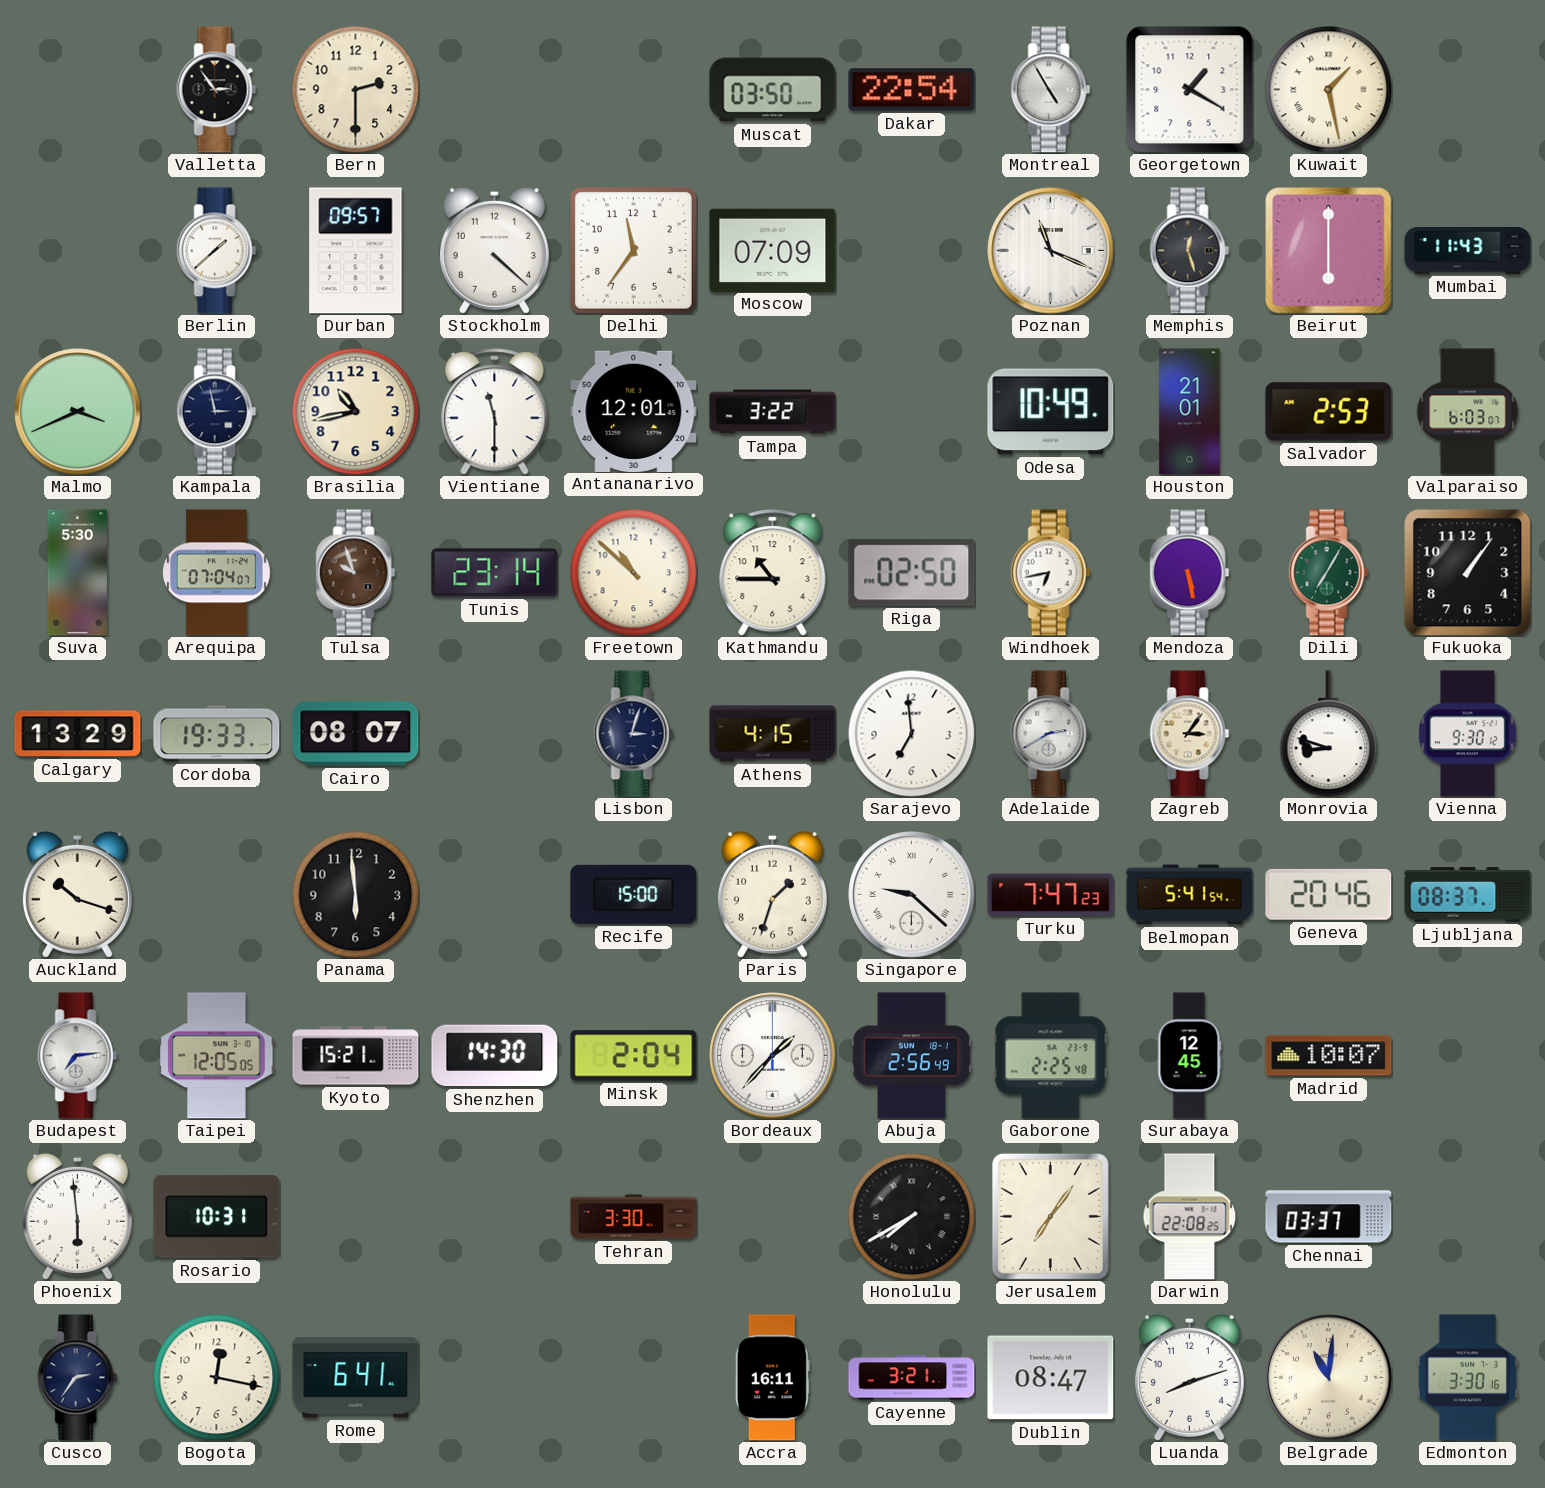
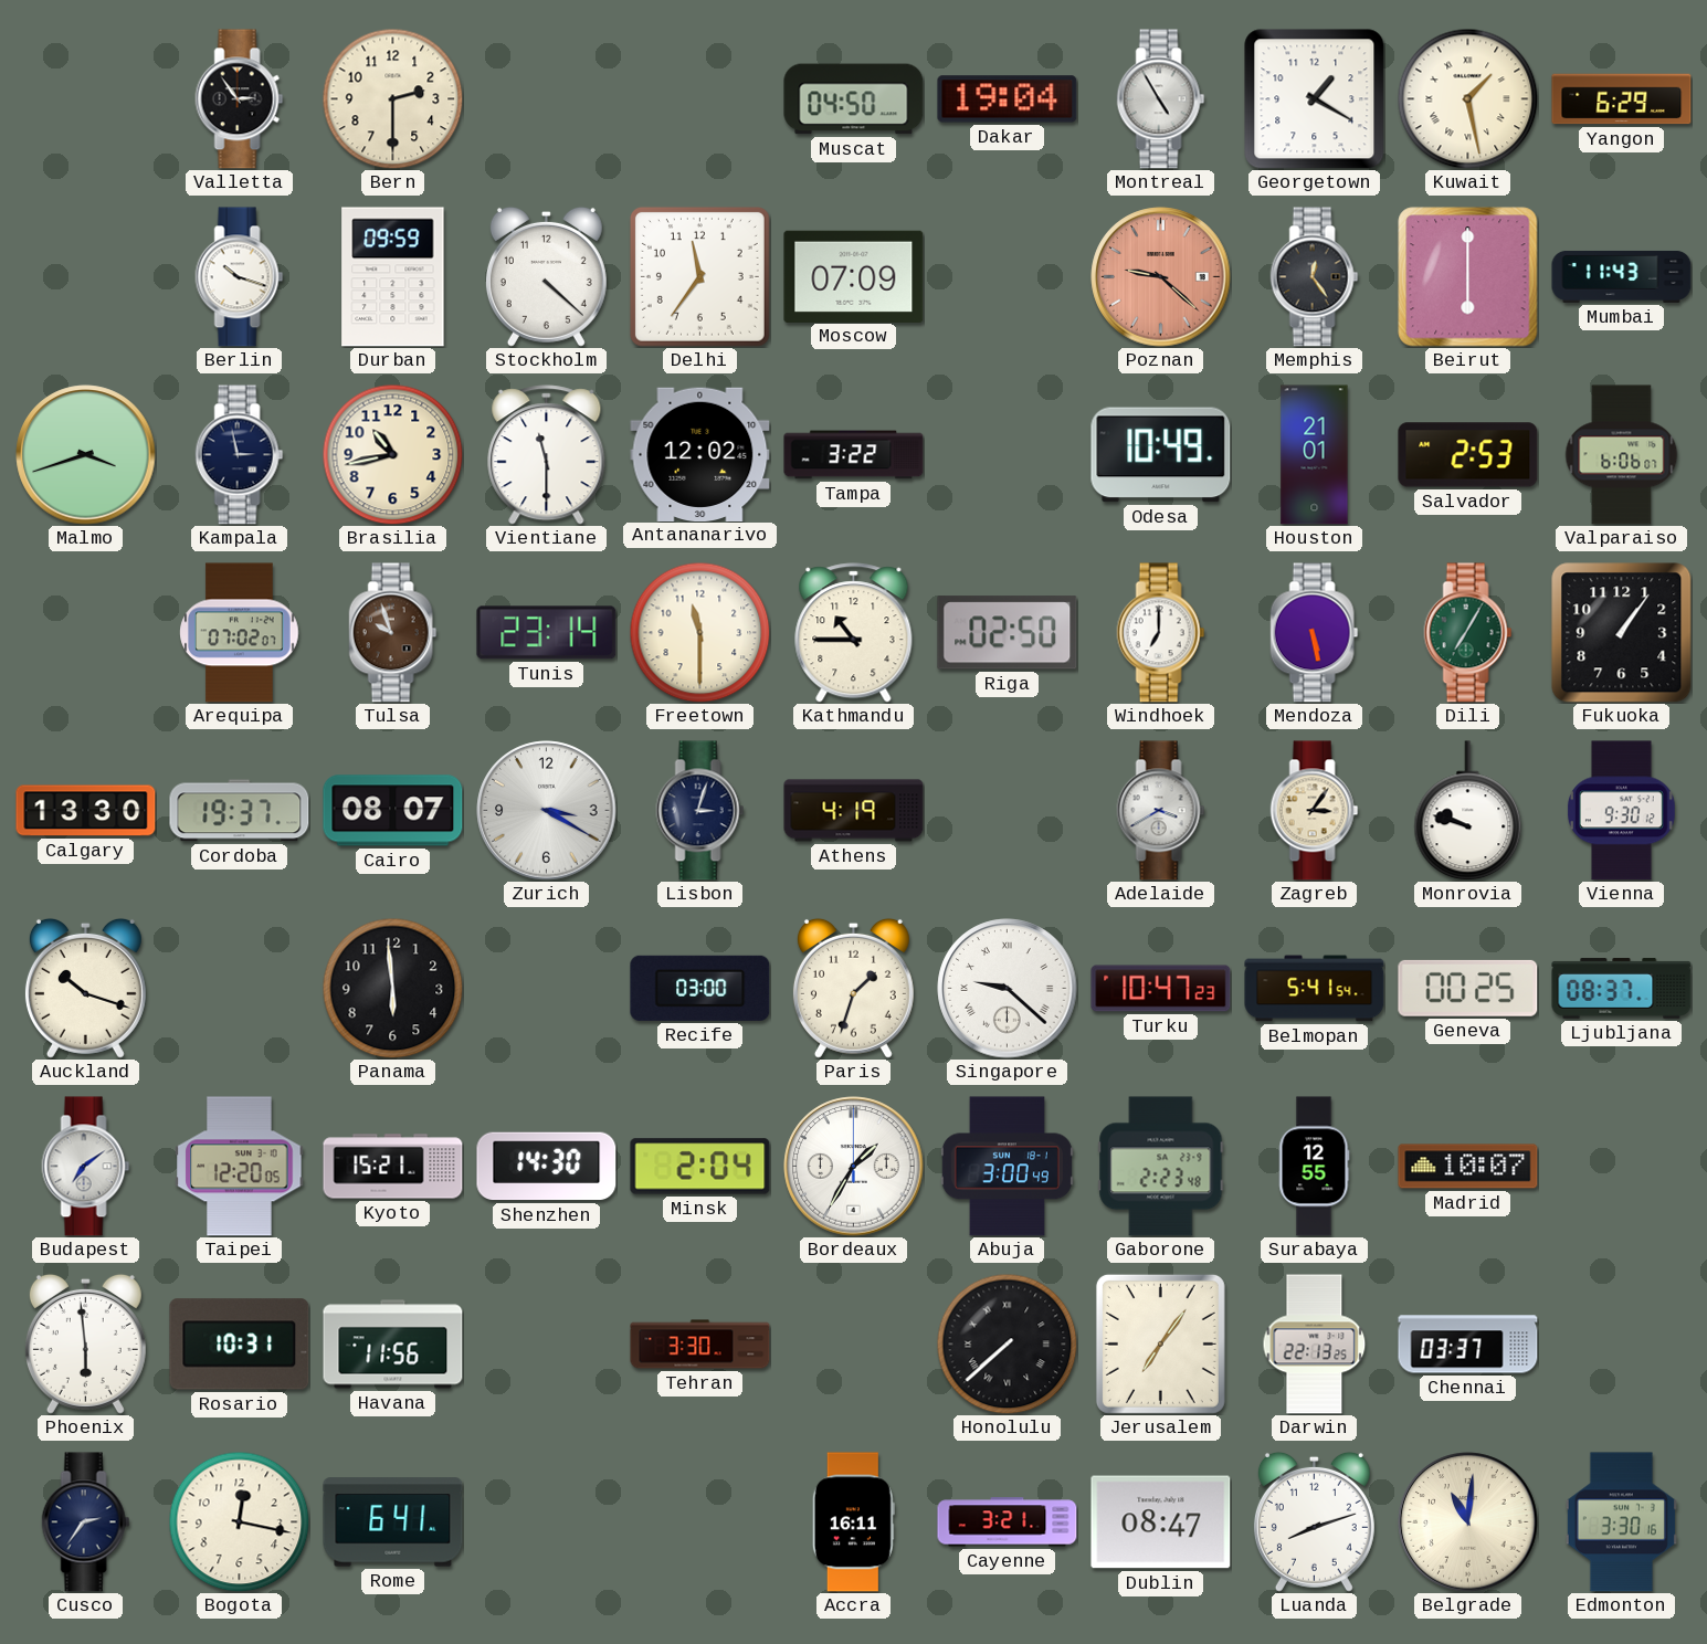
Muscat: 03:50 -> 04:50
Dakar: 22:54 -> 19:04
Yangon: none -> 6:29
Berlin: 1:38 -> 10:18
Durban: 09:57 -> 09:59
Poznan: 11:19 -> 9:22
Poznan dial: white -> salmon
Memphis: 12:27 -> 12:24
Malmo: 3:41 -> 3:42
Antananarivo: 12:01 -> 12:02
Valparaiso: 6:03 -> 6:06
Suva: 5:30 -> none
Arequipa: 07:04 -> 07:02
Freetown: 10:52 -> 11:30
Windhoek: 6:43 -> 7:00
Calgary: 13:29 -> 13:30
Cordoba: 19:33 -> 19:37
Zurich: none -> 3:20
Athens: 4:15 -> 4:19
Sarajevo: 6:59 -> none
Adelaide: 2:40 -> 3:40
Monrovia: 8:48 -> 9:48
Recife: 15:00 -> 03:00
Turku: 7:47 -> 10:47
Geneva: 20:46 -> 00:25
Budapest: 7:14 -> 7:09
Taipei: 12:05 -> 12:20
Bordeaux: 1:37 -> 1:35
Abuja: 2:56 -> 3:00
Gaborone: 2:25 -> 2:23
Surabaya: 12:45 -> 12:55
Havana: none -> 11:56
Honolulu: 7:40 -> 7:38
Darwin: 22:08 -> 22:13
